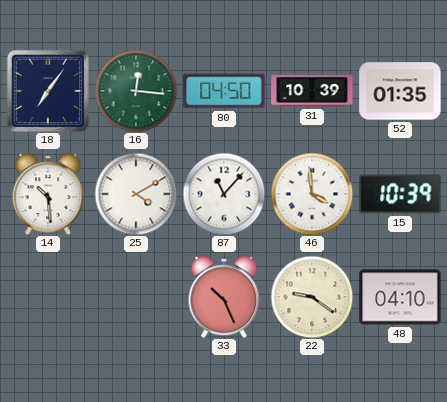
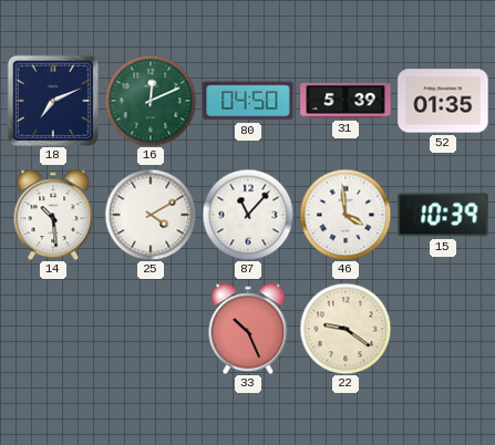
18: 7:06 -> 7:11
16: 12:16 -> 12:11
31: 10:39 -> 5:39
48: 04:10 -> none
